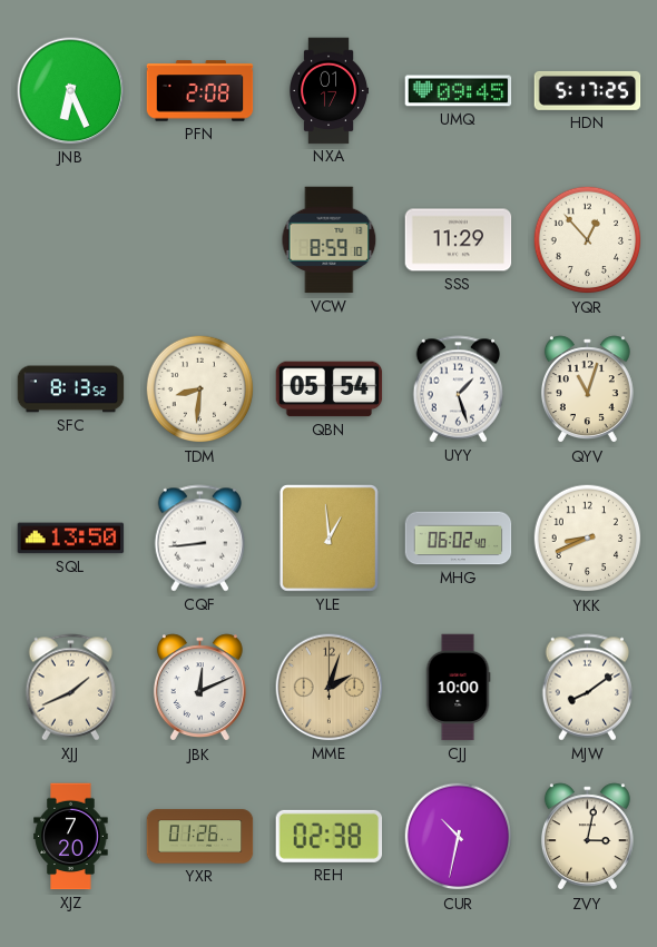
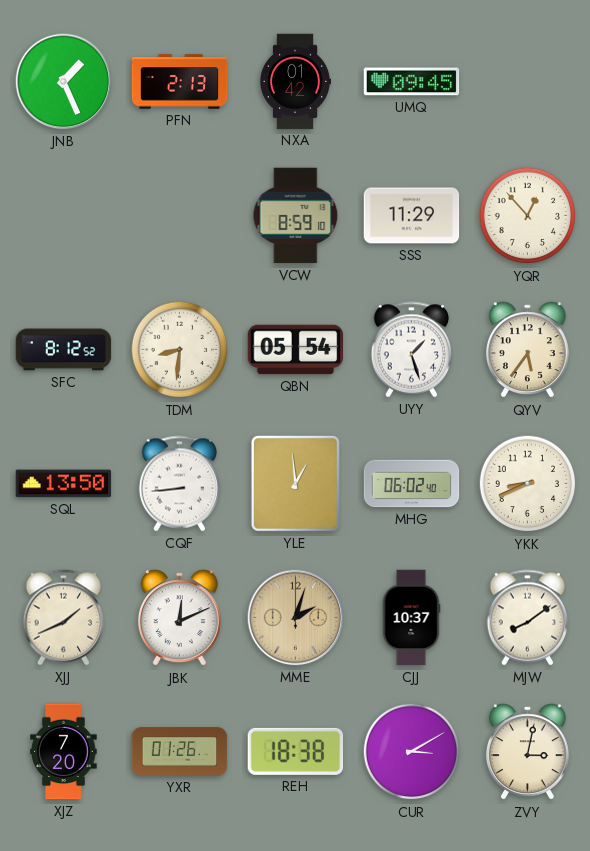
JNB: 6:26 -> 1:26
PFN: 2:08 -> 2:13
NXA: 01:17 -> 01:42
HDN: 5:17 -> none
SFC: 8:13 -> 8:12
QYV: 11:03 -> 5:36
CJJ: 10:00 -> 10:37
REH: 02:38 -> 18:38
CUR: 10:32 -> 3:10
